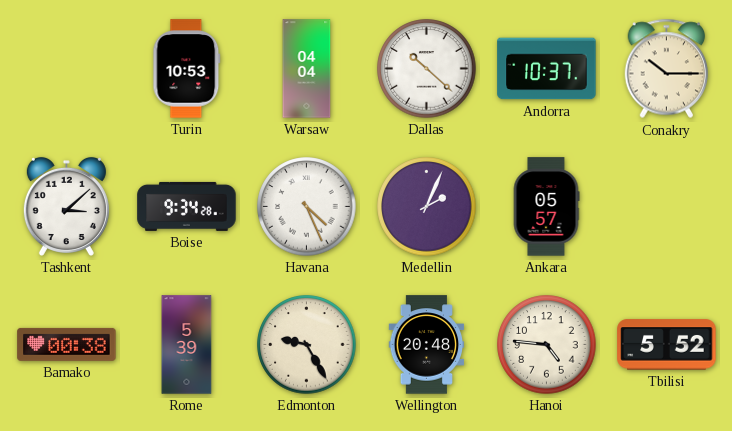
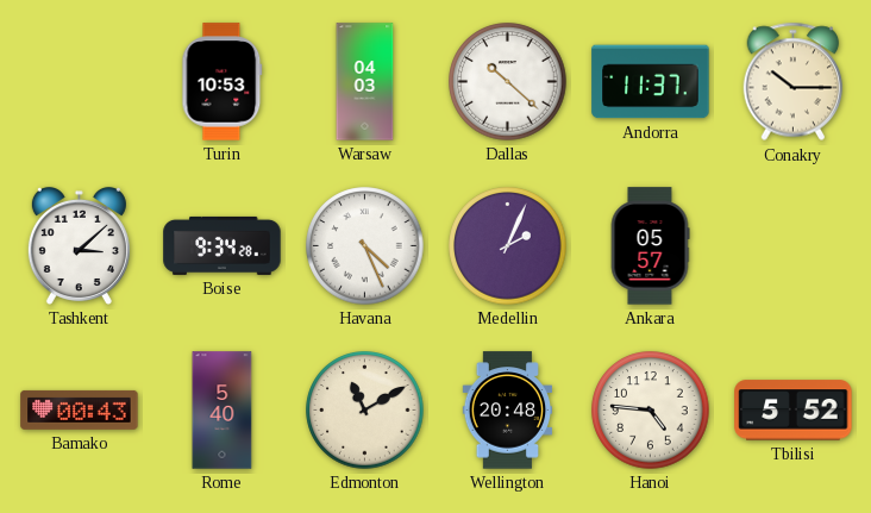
Warsaw: 04:04 -> 04:03
Andorra: 10:37 -> 11:37
Bamako: 00:38 -> 00:43
Rome: 5:39 -> 5:40
Edmonton: 9:25 -> 11:10
